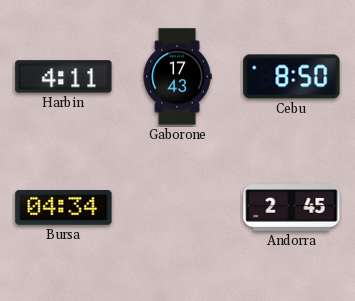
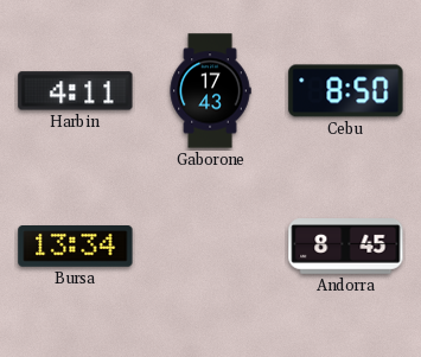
Bursa: 04:34 -> 13:34
Andorra: 2:45 -> 8:45
